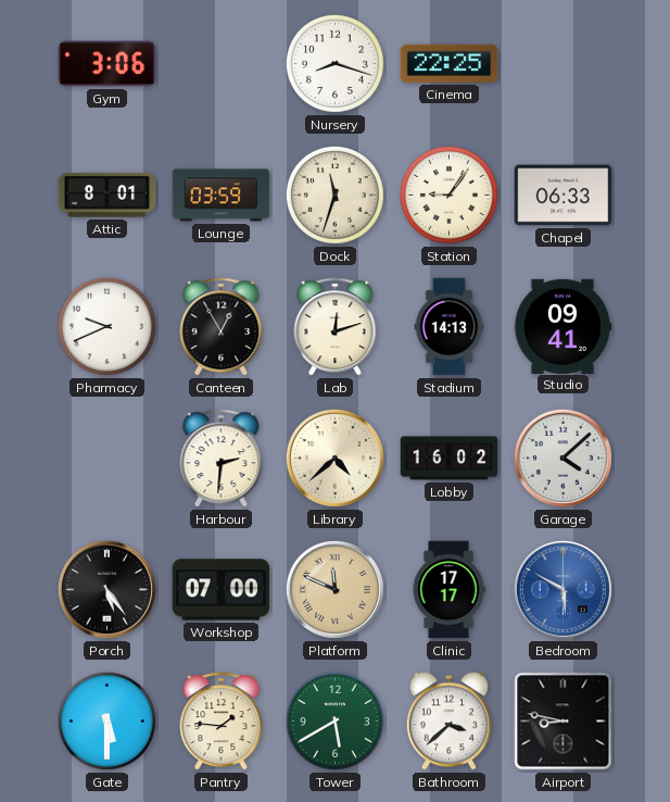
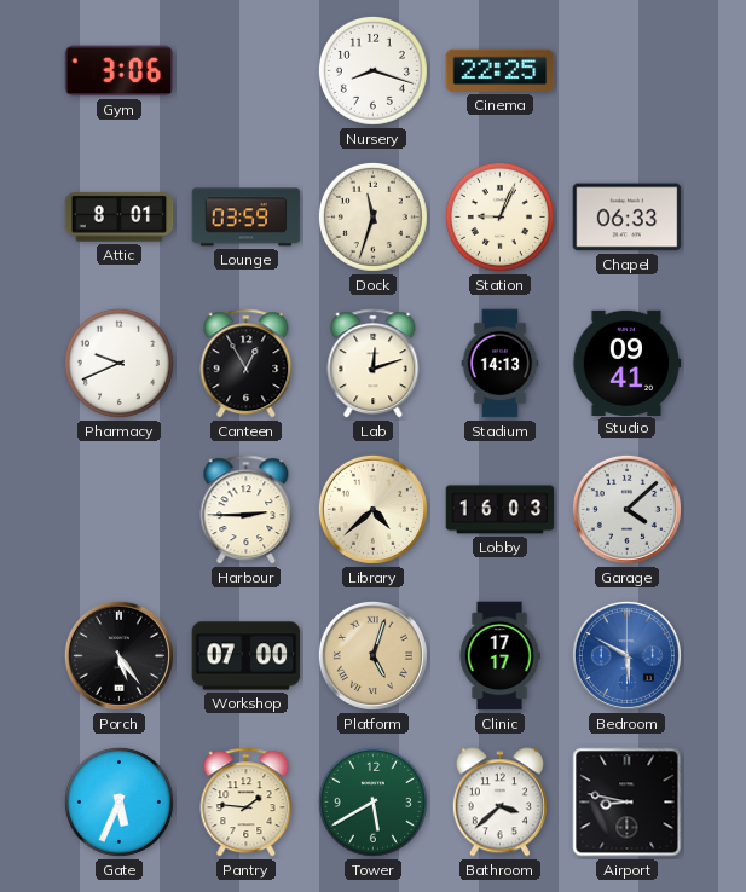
Station: 9:06 -> 9:04
Harbour: 2:31 -> 2:45
Lobby: 16:02 -> 16:03
Platform: 11:49 -> 5:03
Gate: 5:30 -> 5:34
